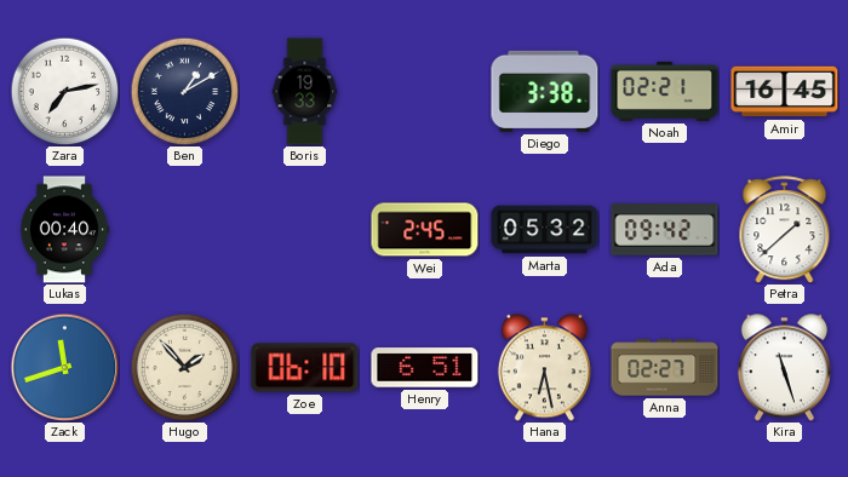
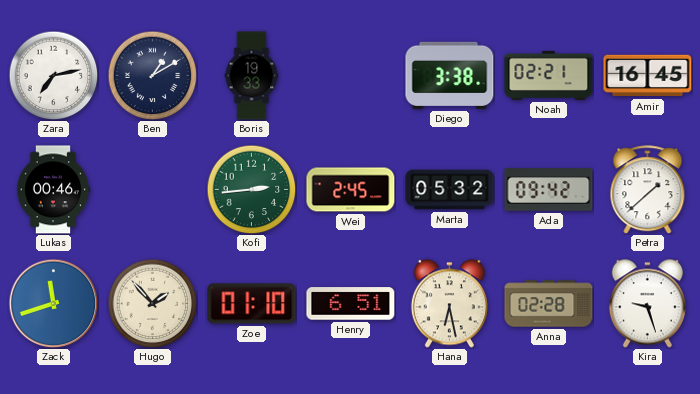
Lukas: 00:40 -> 00:46
Kofi: none -> 2:44
Zoe: 06:10 -> 01:10
Anna: 02:27 -> 02:28
Kira: 11:27 -> 9:27
